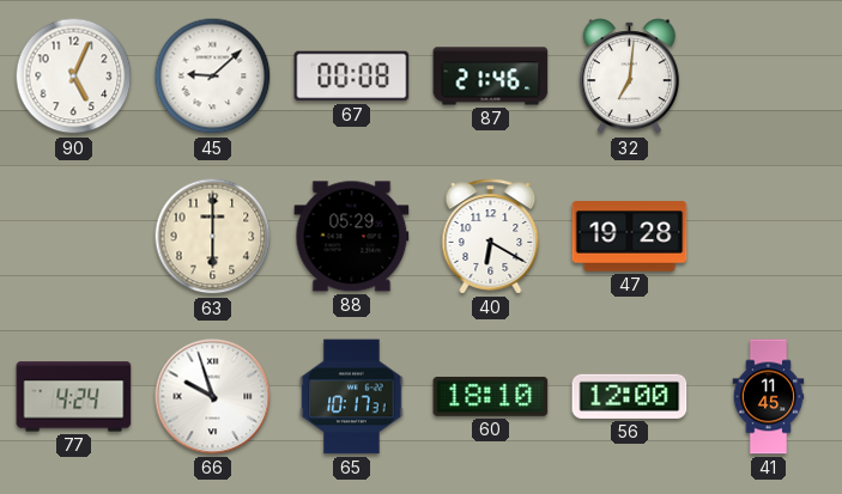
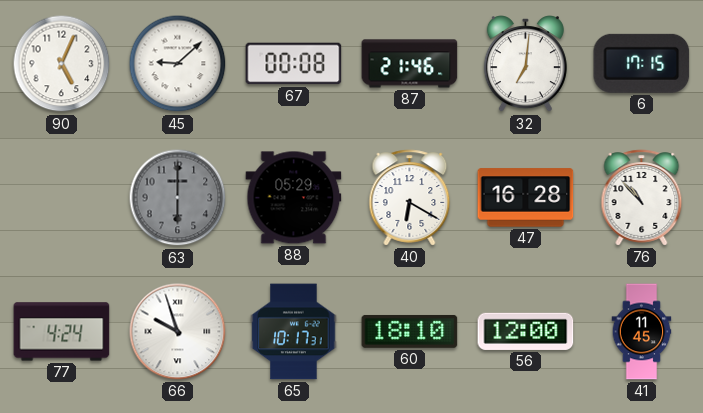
6: none -> 17:15
63 dial: cream -> grey
47: 19:28 -> 16:28
76: none -> 10:53
